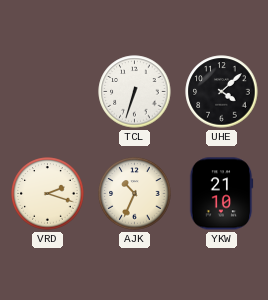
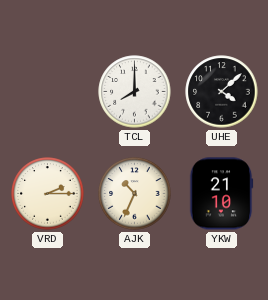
TCL: 6:33 -> 8:00
VRD: 2:18 -> 2:15
